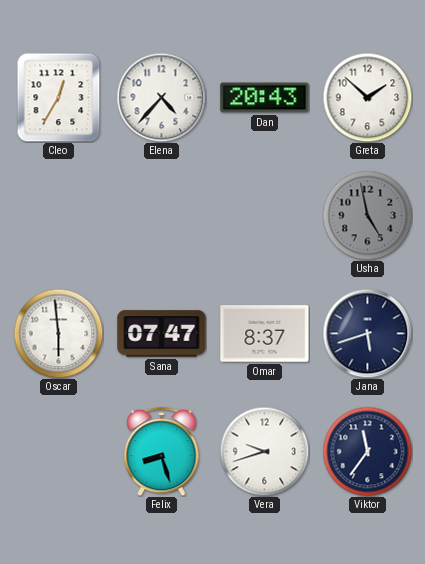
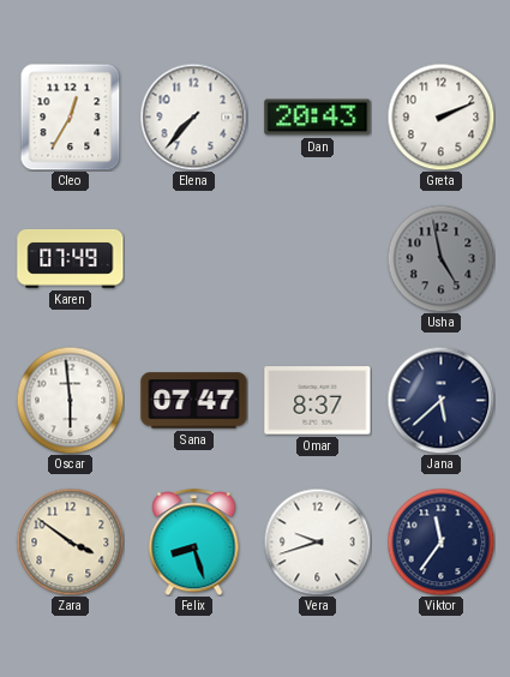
Elena: 4:37 -> 7:37
Greta: 1:52 -> 2:11
Karen: none -> 07:49
Jana: 5:42 -> 5:38
Zara: none -> 3:51
